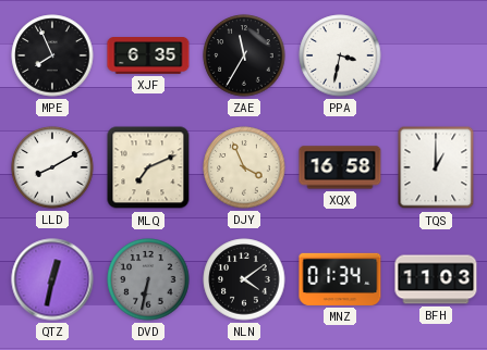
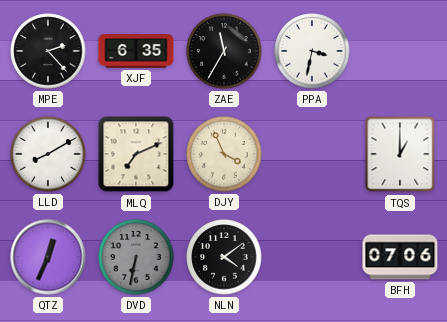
MPE: 7:56 -> 2:23
XQX: 16:58 -> none
QTZ: 12:32 -> 12:34
MNZ: 01:34 -> none
BFH: 11:03 -> 07:06
